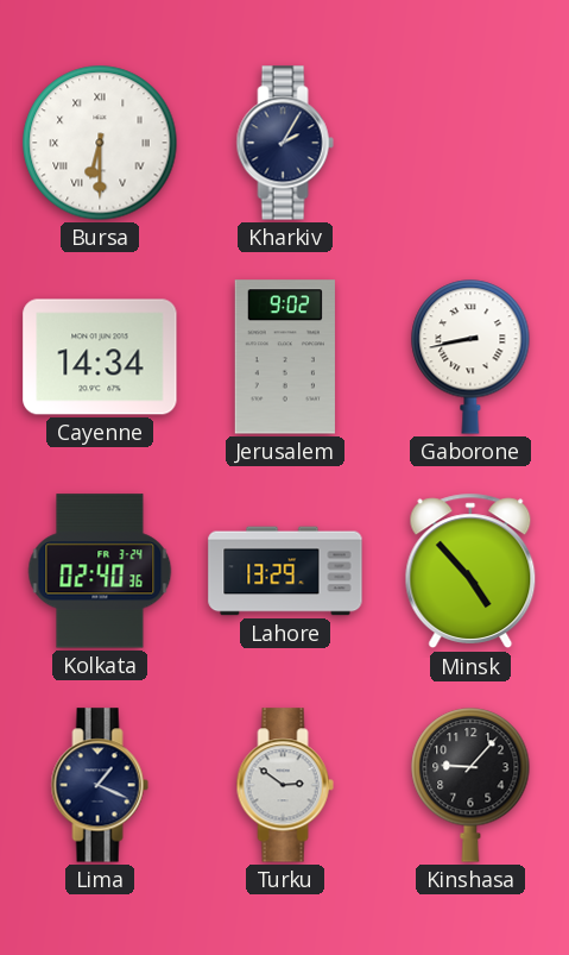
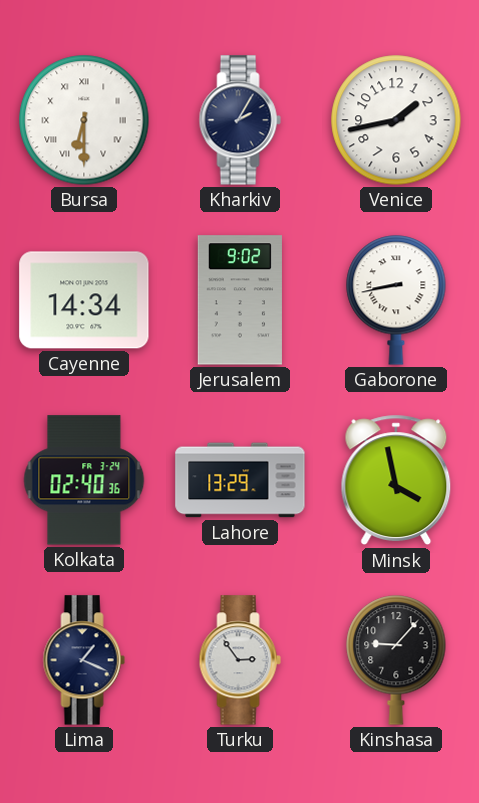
Venice: none -> 1:43
Minsk: 4:53 -> 3:58
Turku: 2:51 -> 2:54
